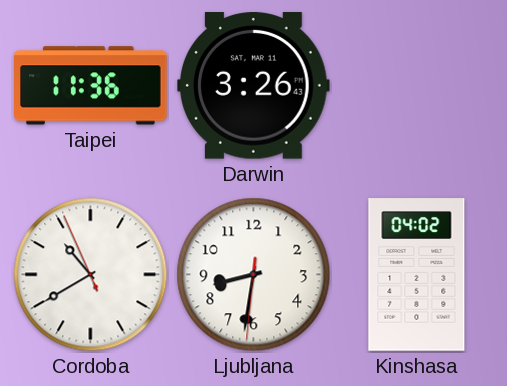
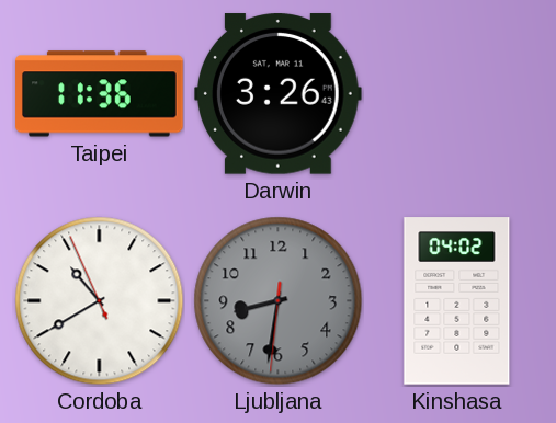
Ljubljana dial: white -> grey
